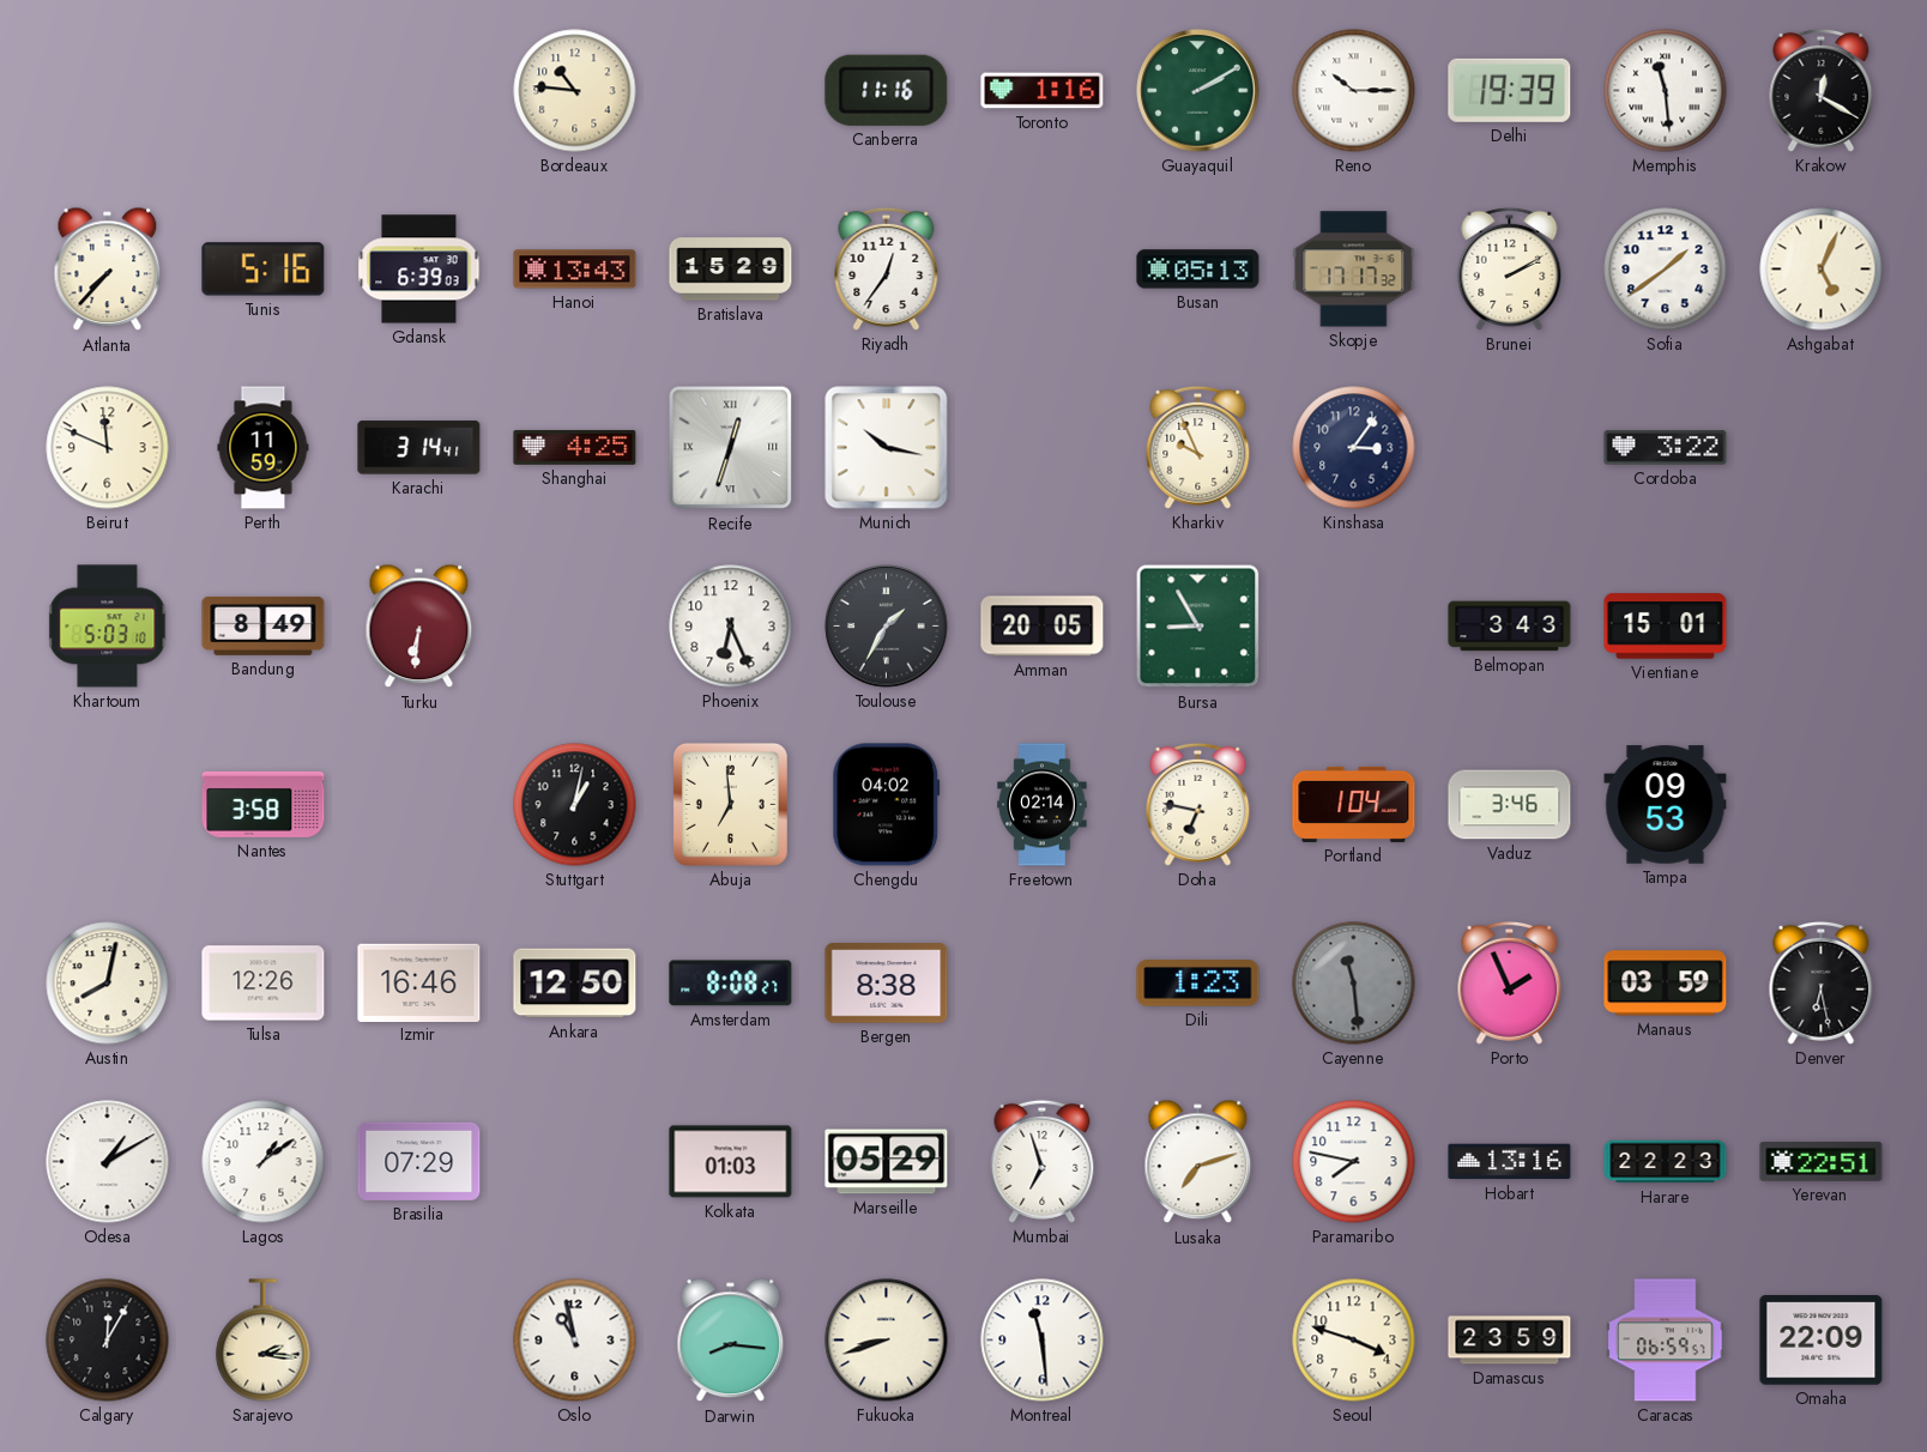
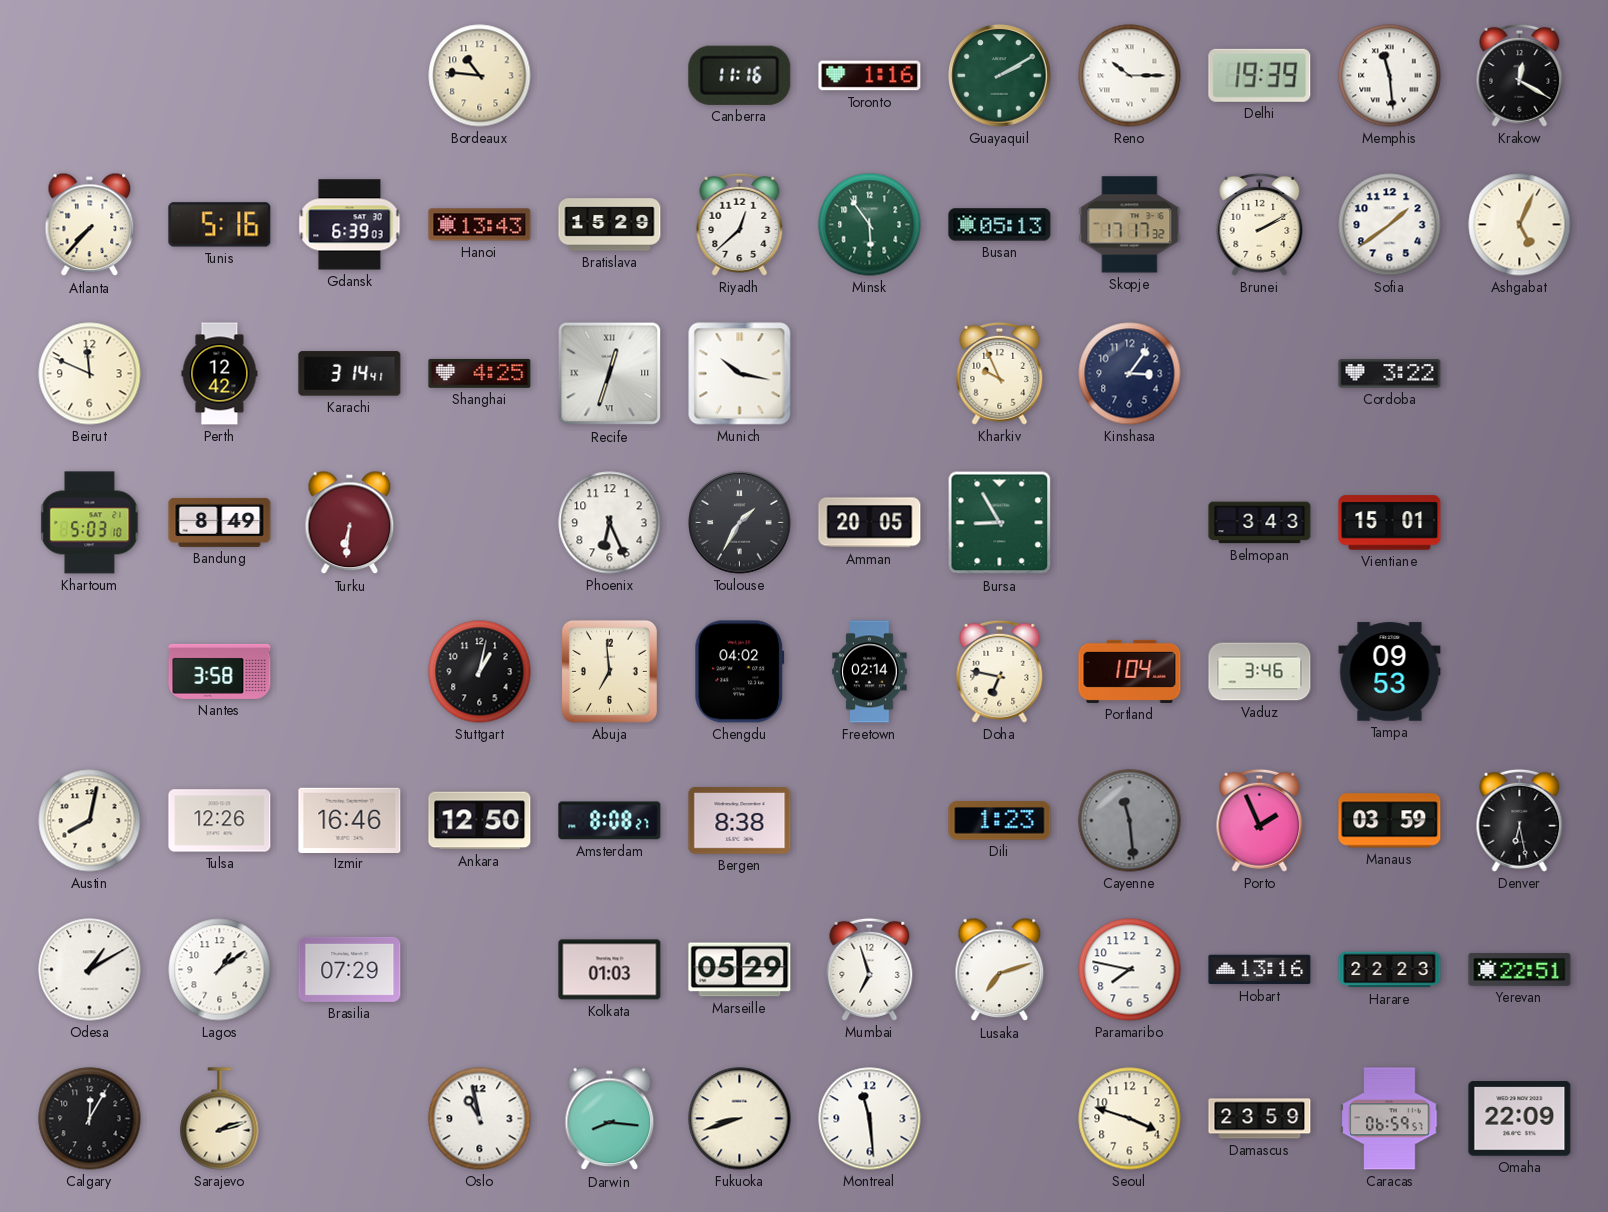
Riyadh: 12:36 -> 12:38
Minsk: none -> 5:54
Perth: 11:59 -> 12:42
Sarajevo: 2:16 -> 2:12
